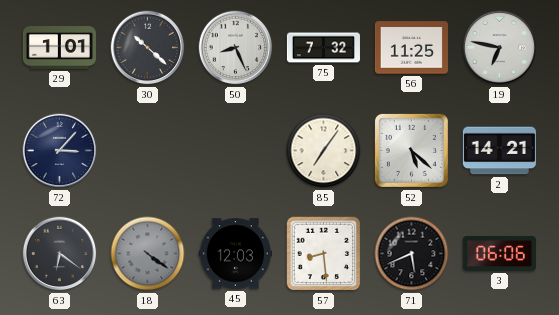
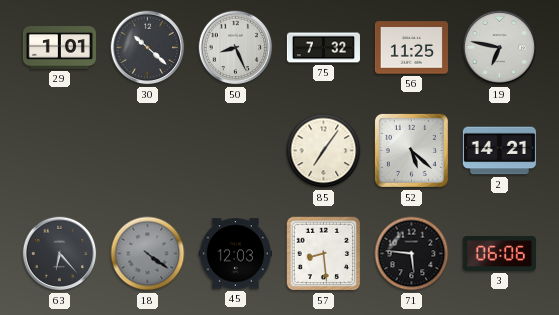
72: 3:07 -> none
63: 6:21 -> 6:23
71: 5:41 -> 5:46
